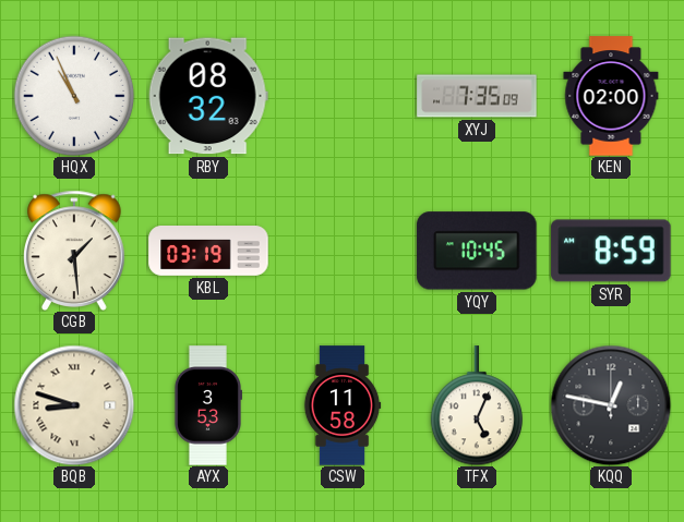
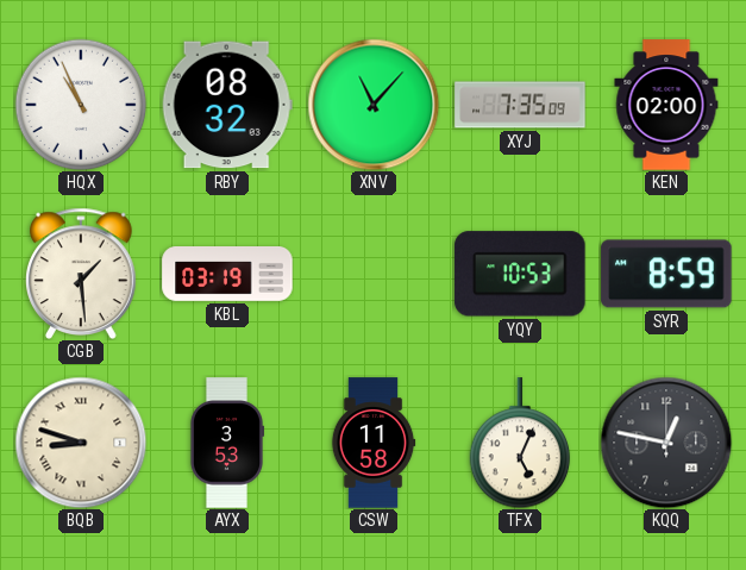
XNV: none -> 11:07
YQY: 10:45 -> 10:53
